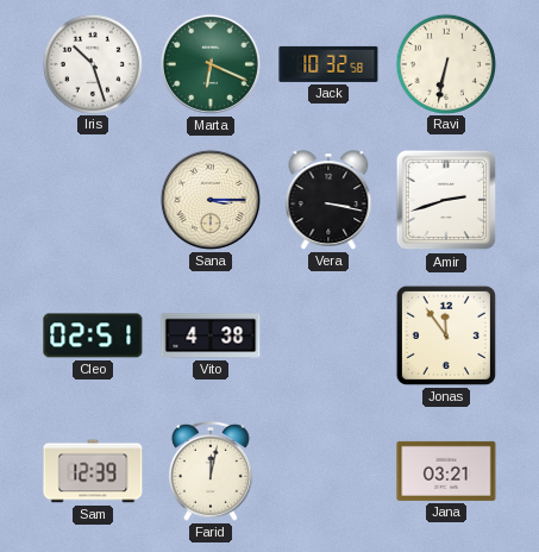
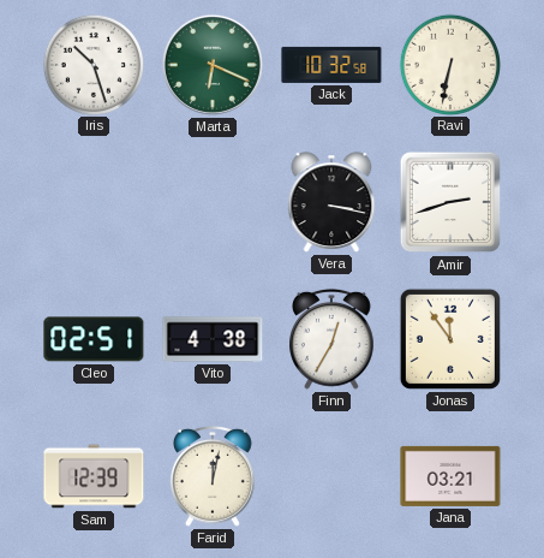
Sana: 3:15 -> none
Finn: none -> 12:35
